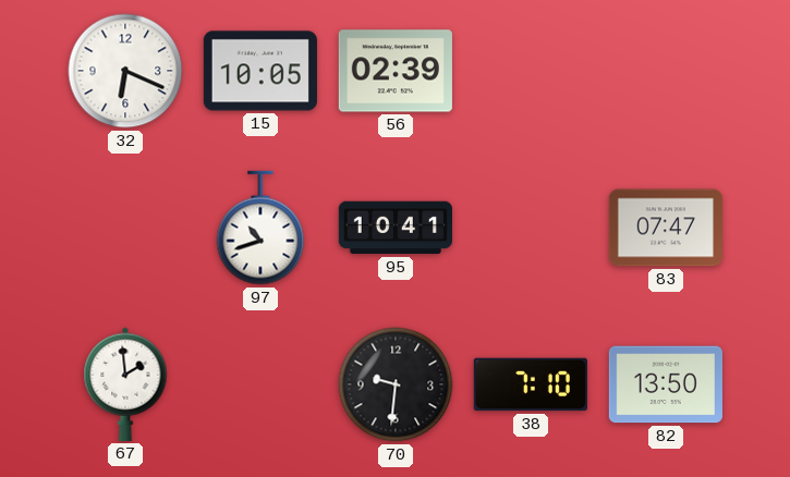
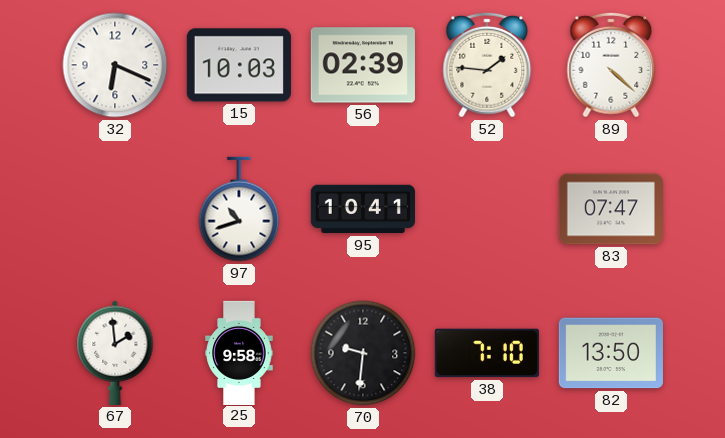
15: 10:05 -> 10:03
52: none -> 1:46
89: none -> 4:22
25: none -> 9:58
